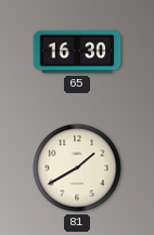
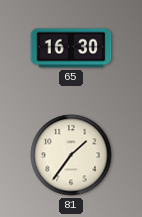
81: 1:40 -> 1:36
